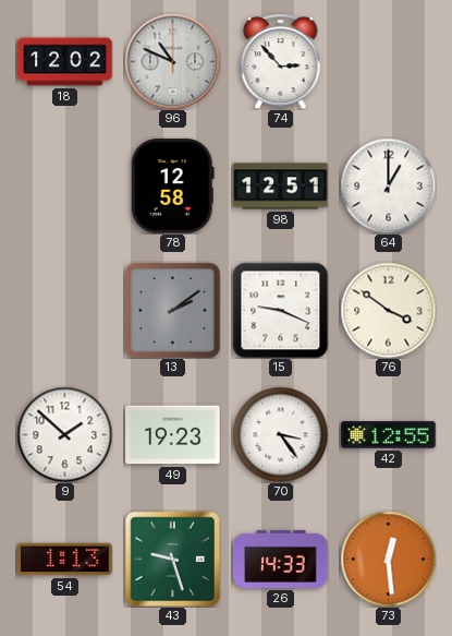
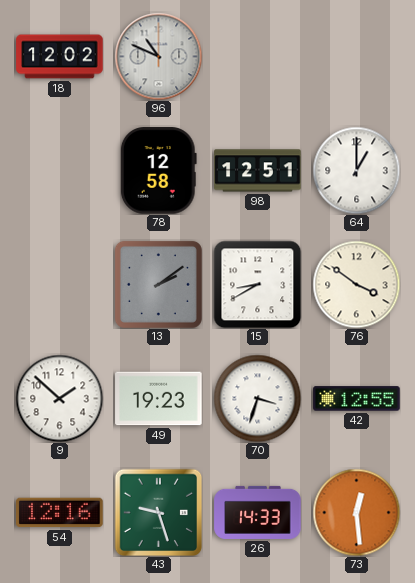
74: 2:53 -> none
15: 9:19 -> 8:40
70: 3:24 -> 3:33
54: 1:13 -> 12:16
